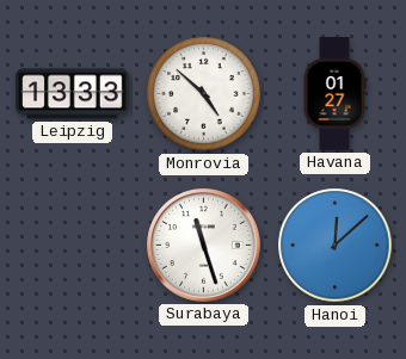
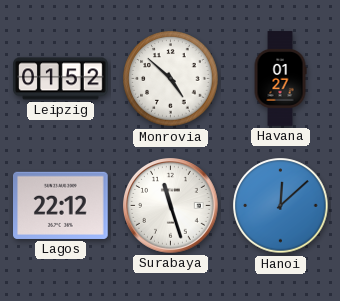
Leipzig: 13:33 -> 01:52
Lagos: none -> 22:12
